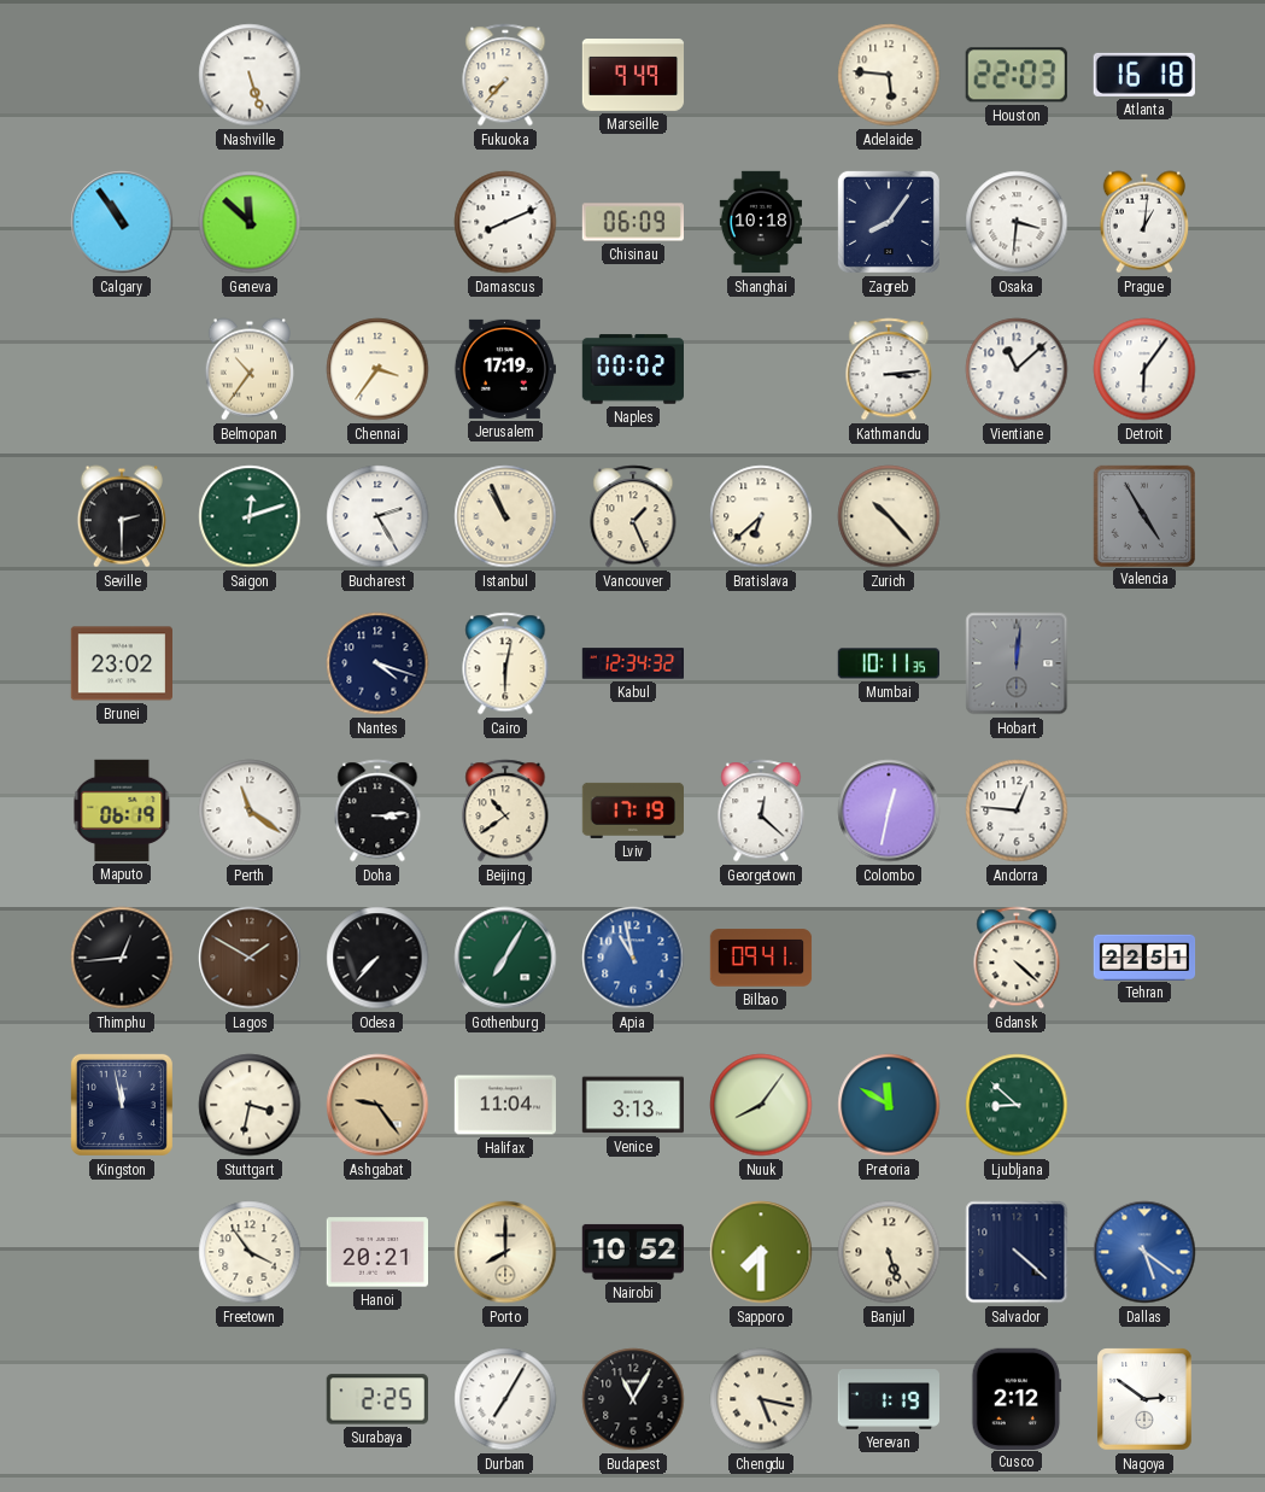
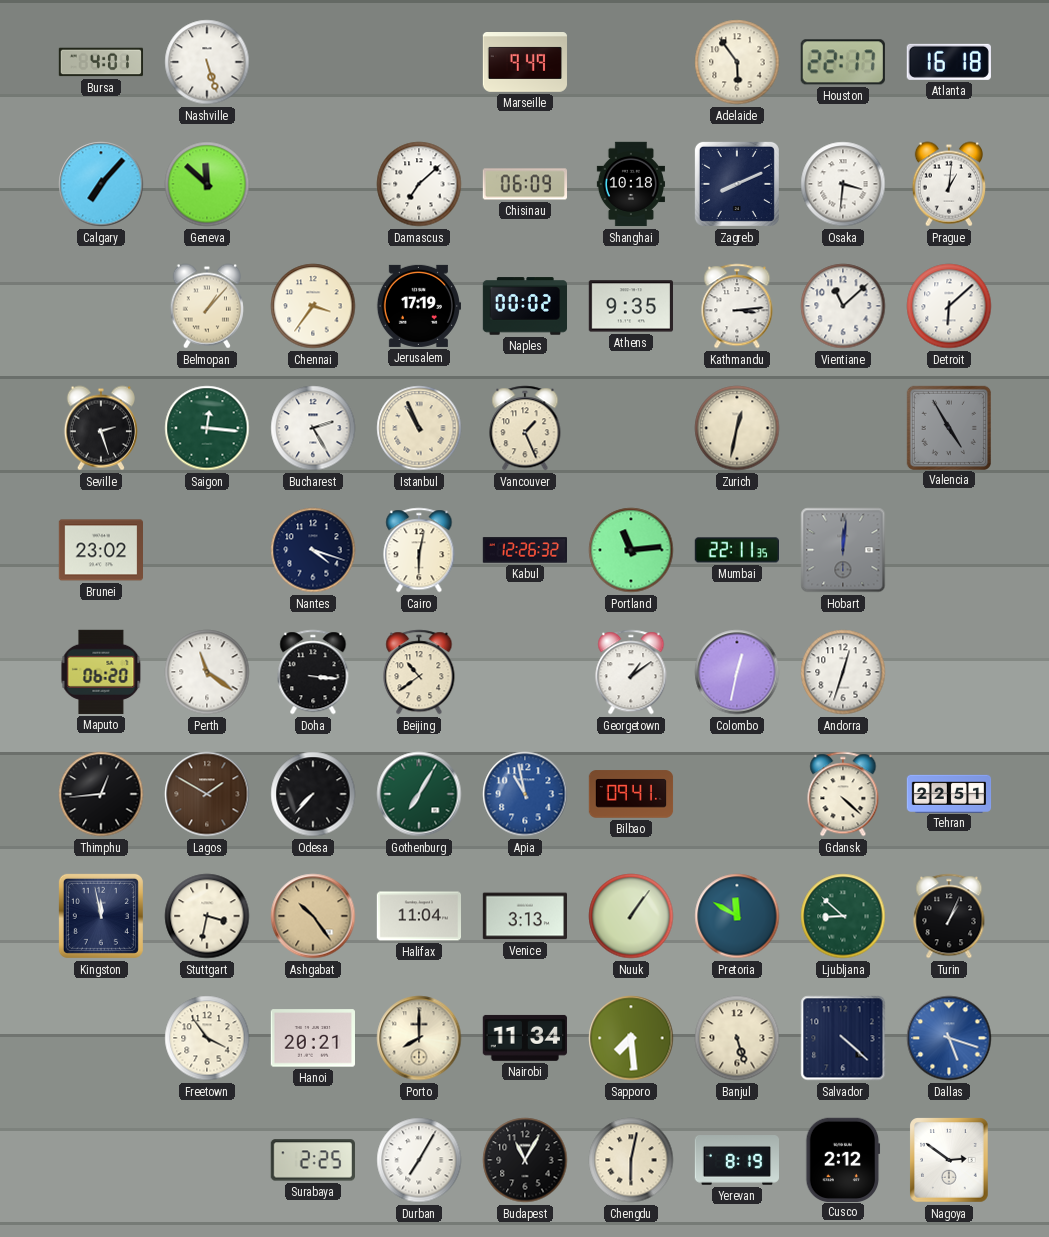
Bursa: none -> 4:01
Fukuoka: 7:37 -> none
Adelaide: 5:46 -> 5:54
Houston: 22:03 -> 22:17
Calgary: 10:54 -> 7:07
Damascus: 8:11 -> 7:08
Zagreb: 8:06 -> 8:11
Belmopan: 10:36 -> 1:07
Athens: none -> 9:35
Detroit: 6:06 -> 6:08
Seville: 2:30 -> 2:27
Saigon: 12:12 -> 12:16
Bratislava: 6:38 -> none
Zurich: 10:23 -> 12:32
Kabul: 12:34 -> 12:26
Portland: none -> 11:14
Mumbai: 10:11 -> 22:11
Maputo: 06:19 -> 06:20
Doha: 3:14 -> 3:16
Lviv: 17:19 -> none
Georgetown: 12:22 -> 1:09
Andorra: 12:46 -> 12:33
Ashgabat: 9:24 -> 10:24
Nuuk: 8:06 -> 1:06
Turin: none -> 1:04
Nairobi: 10:52 -> 11:34
Sapporo: 7:30 -> 7:29
Dallas: 5:21 -> 5:18
Chengdu: 5:17 -> 6:02
Yerevan: 1:19 -> 8:19
